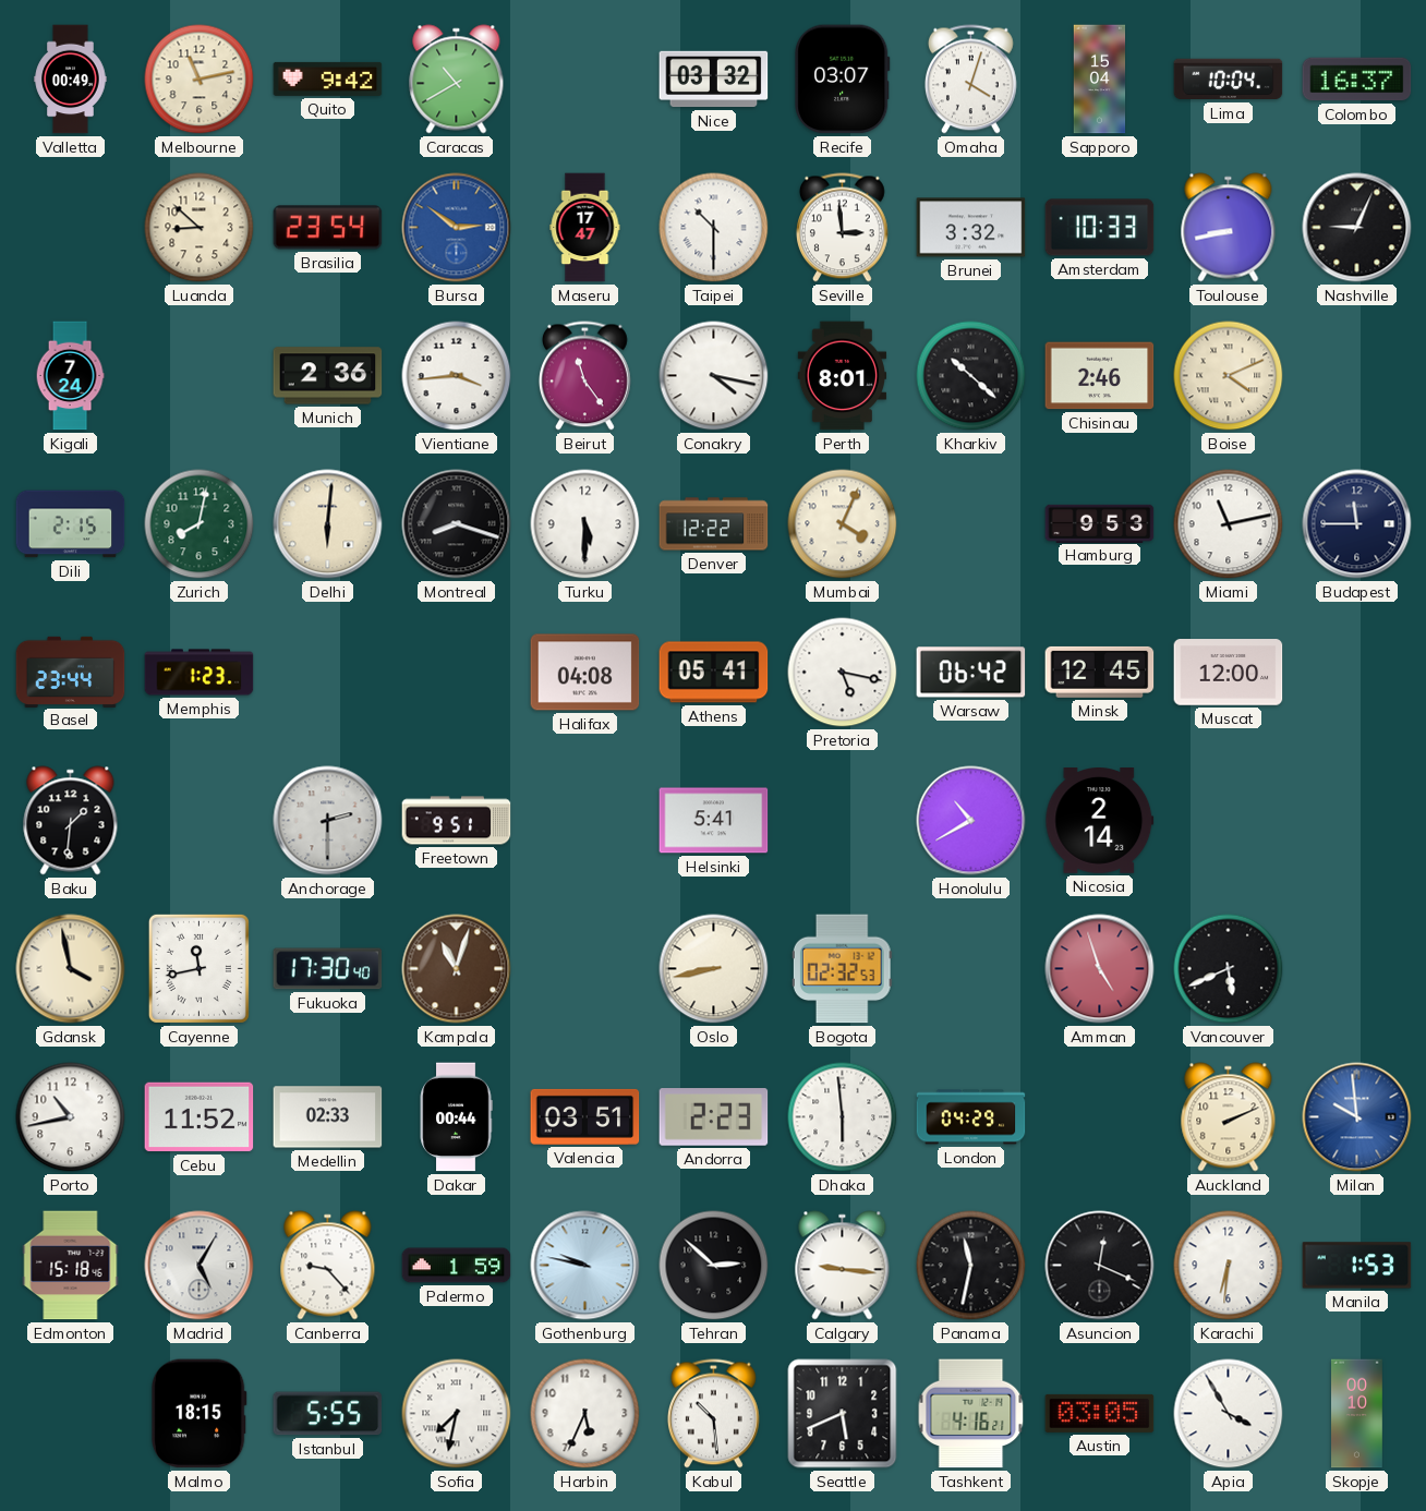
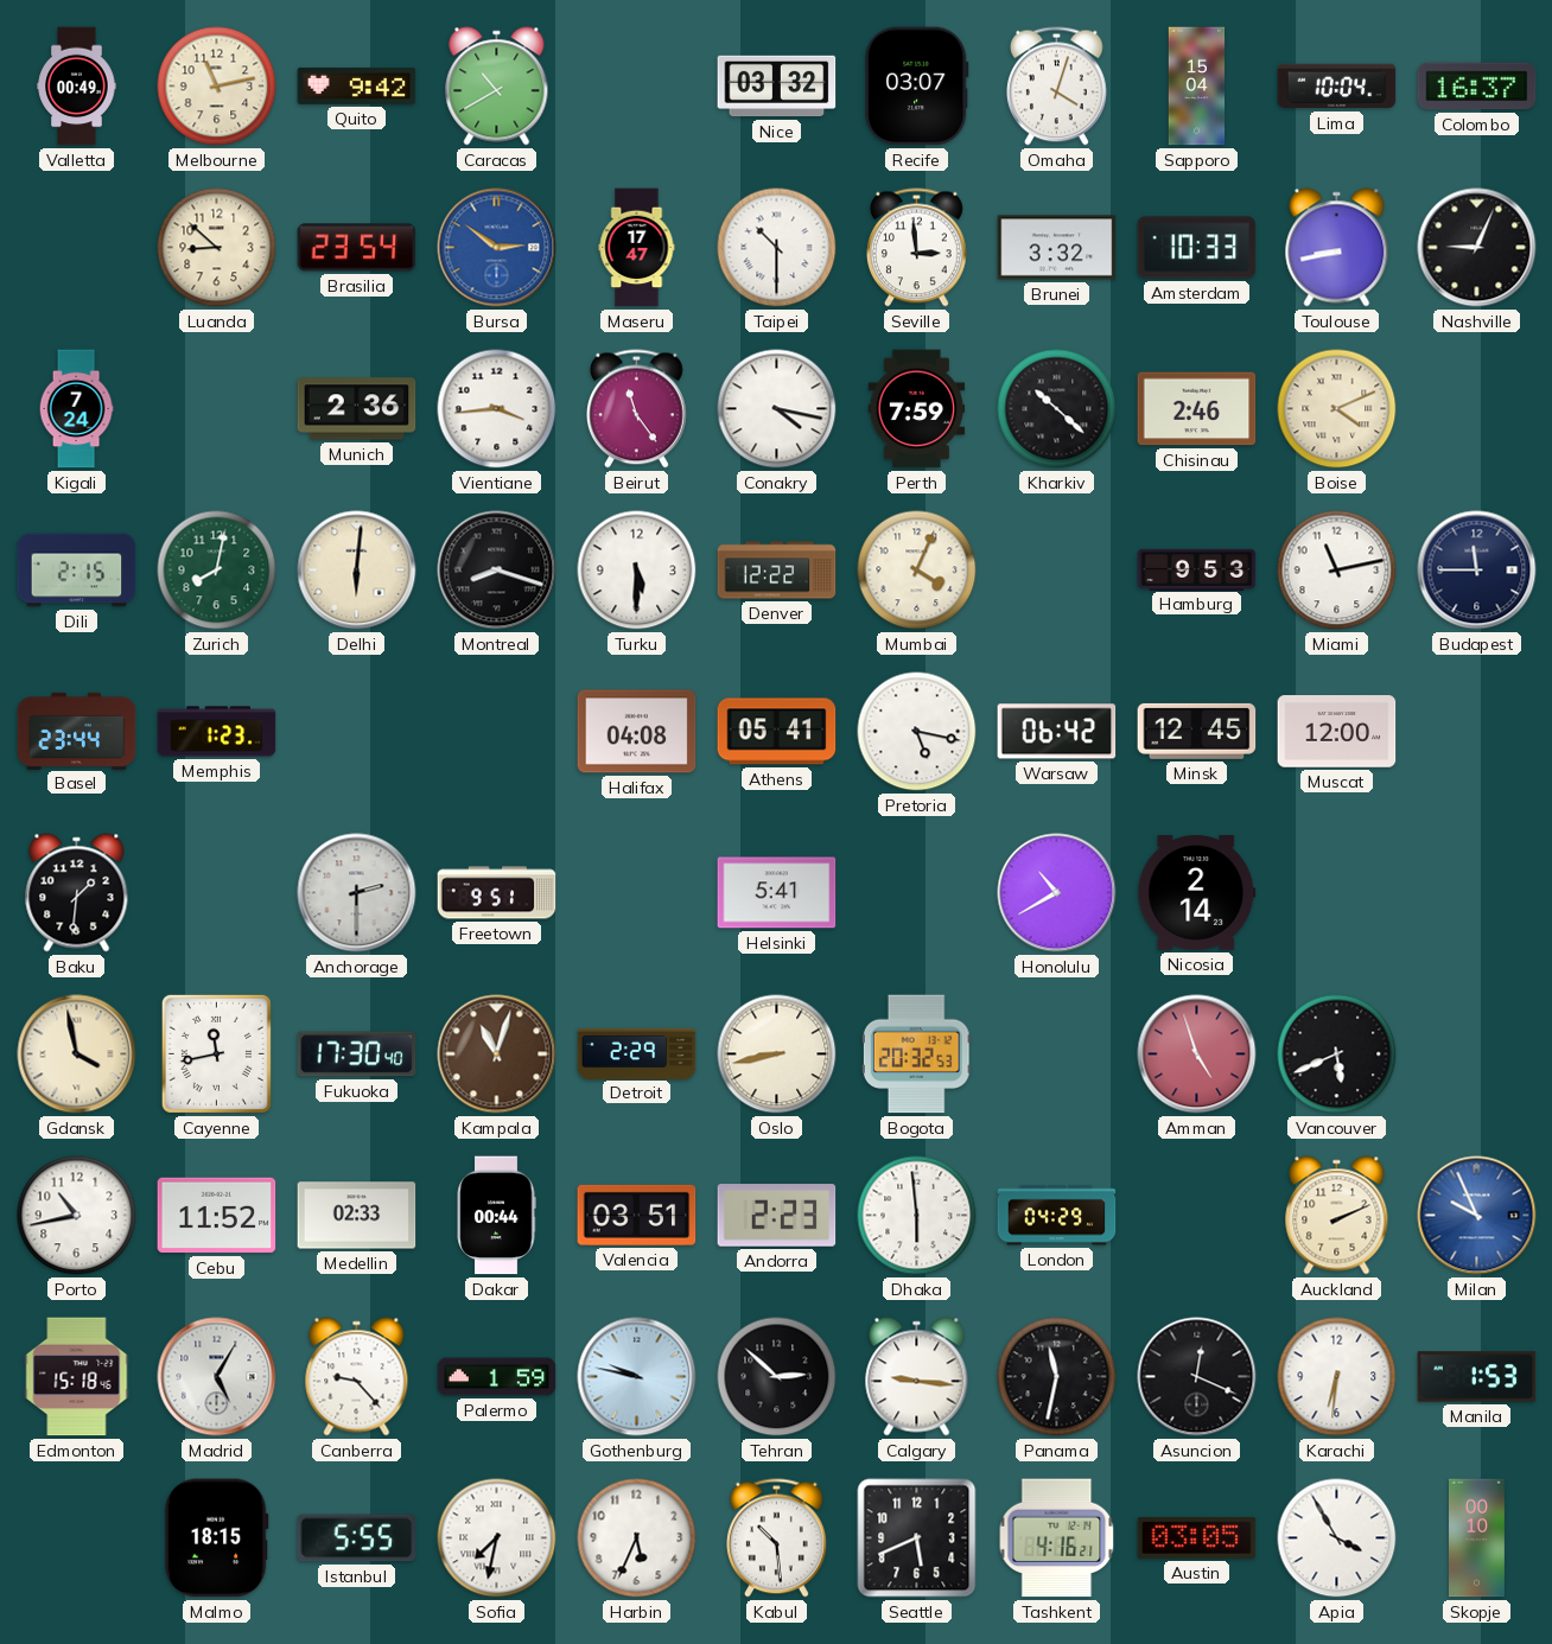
Perth: 8:01 -> 7:59
Detroit: none -> 2:29
Bogota: 02:32 -> 20:32
Milan: 9:59 -> 9:56
